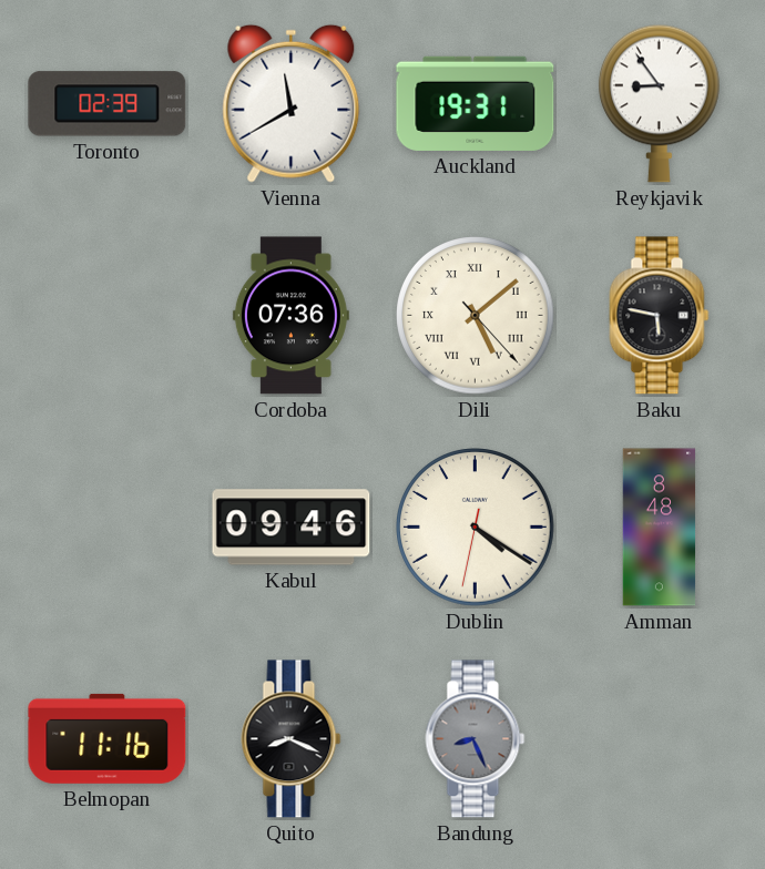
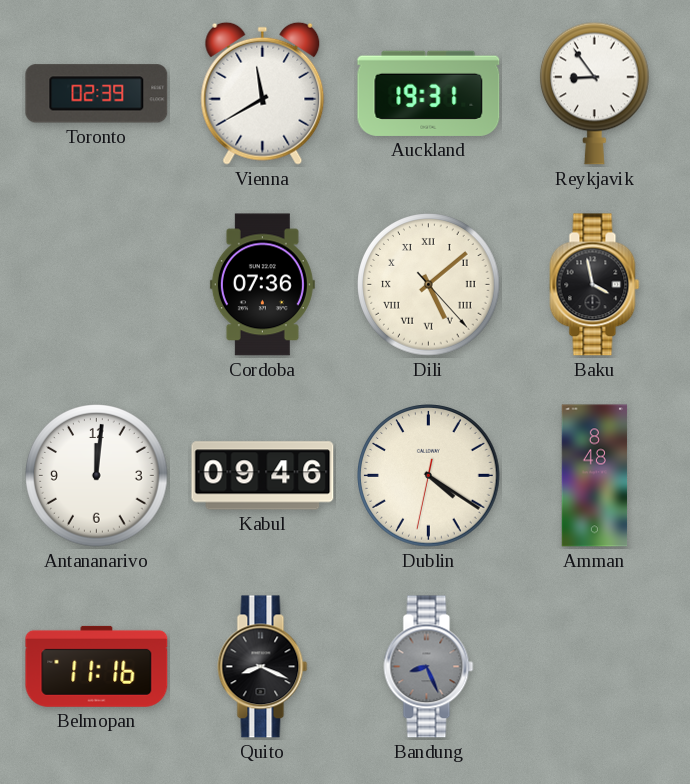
Baku: 5:47 -> 3:58
Antananarivo: none -> 12:01
